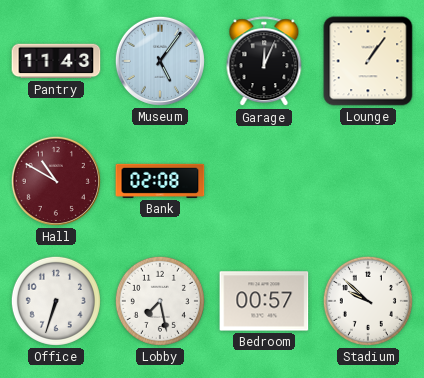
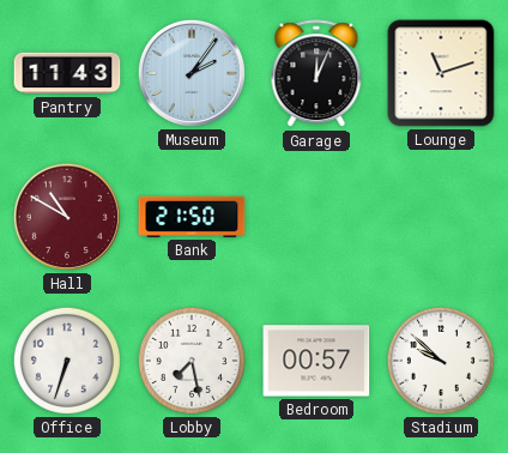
Museum: 5:06 -> 2:06
Lounge: 1:06 -> 11:12
Bank: 02:08 -> 21:50
